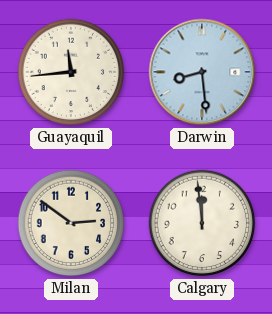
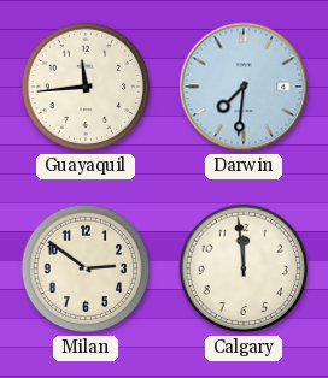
Darwin: 8:29 -> 7:31
